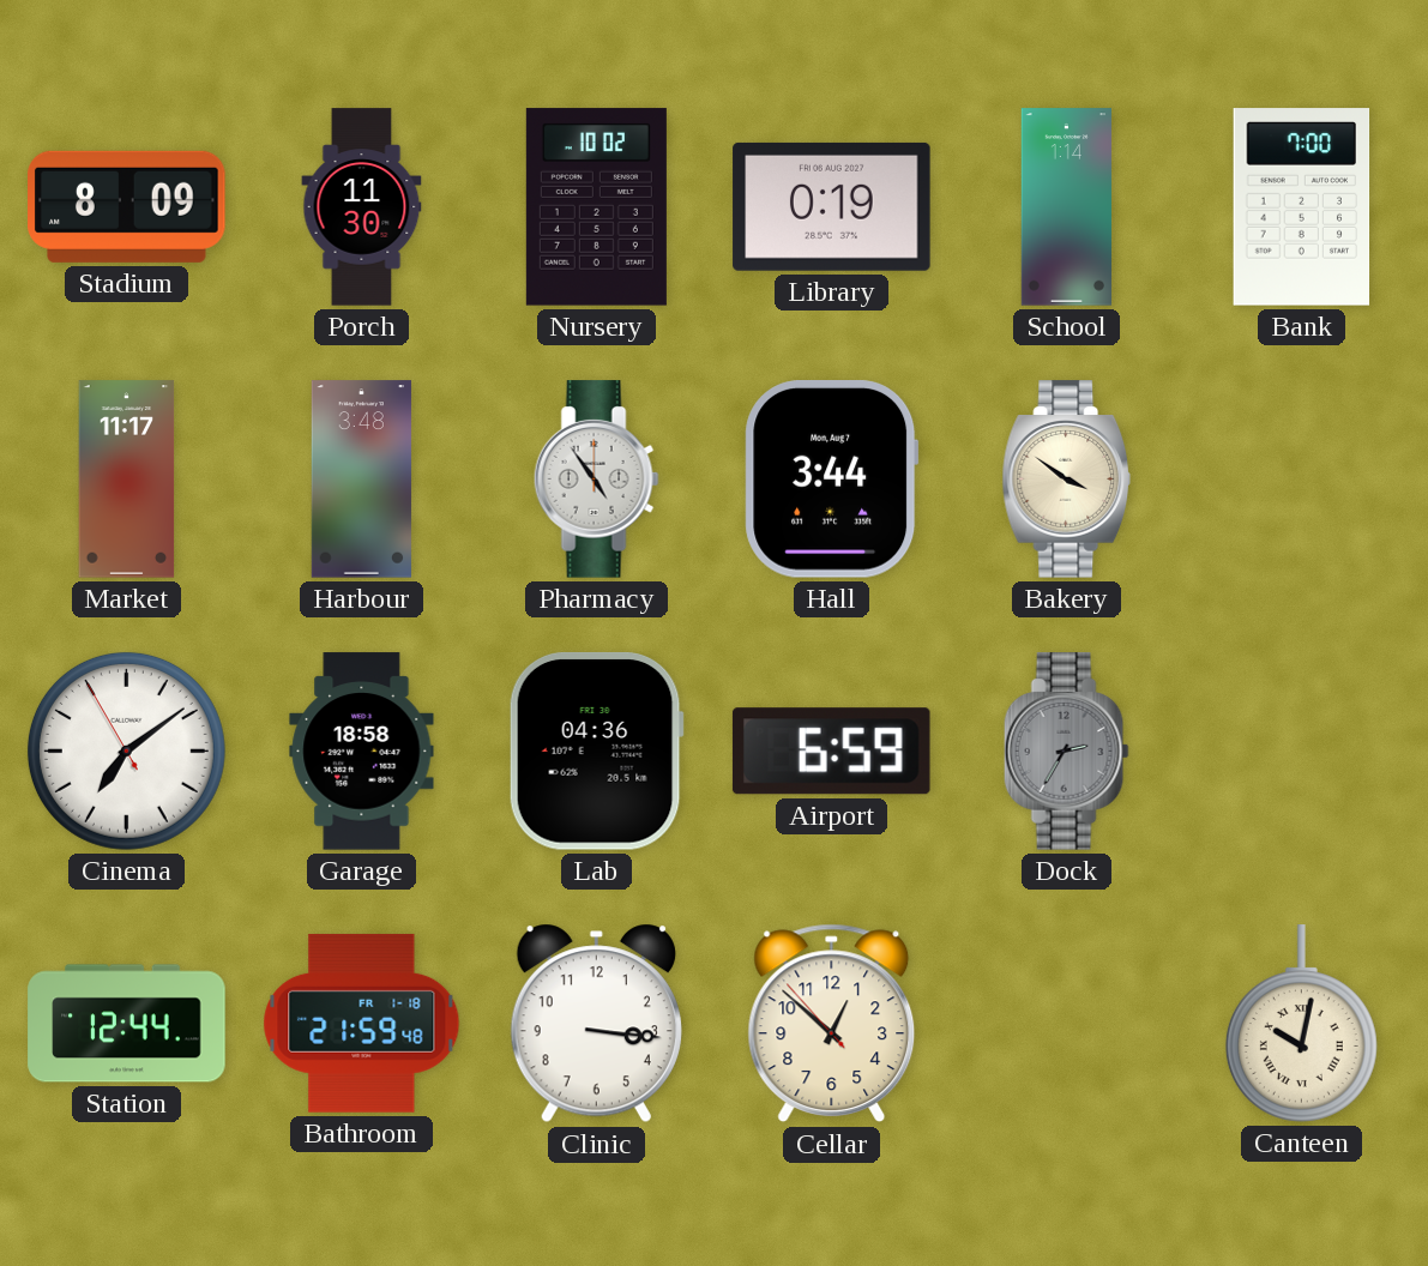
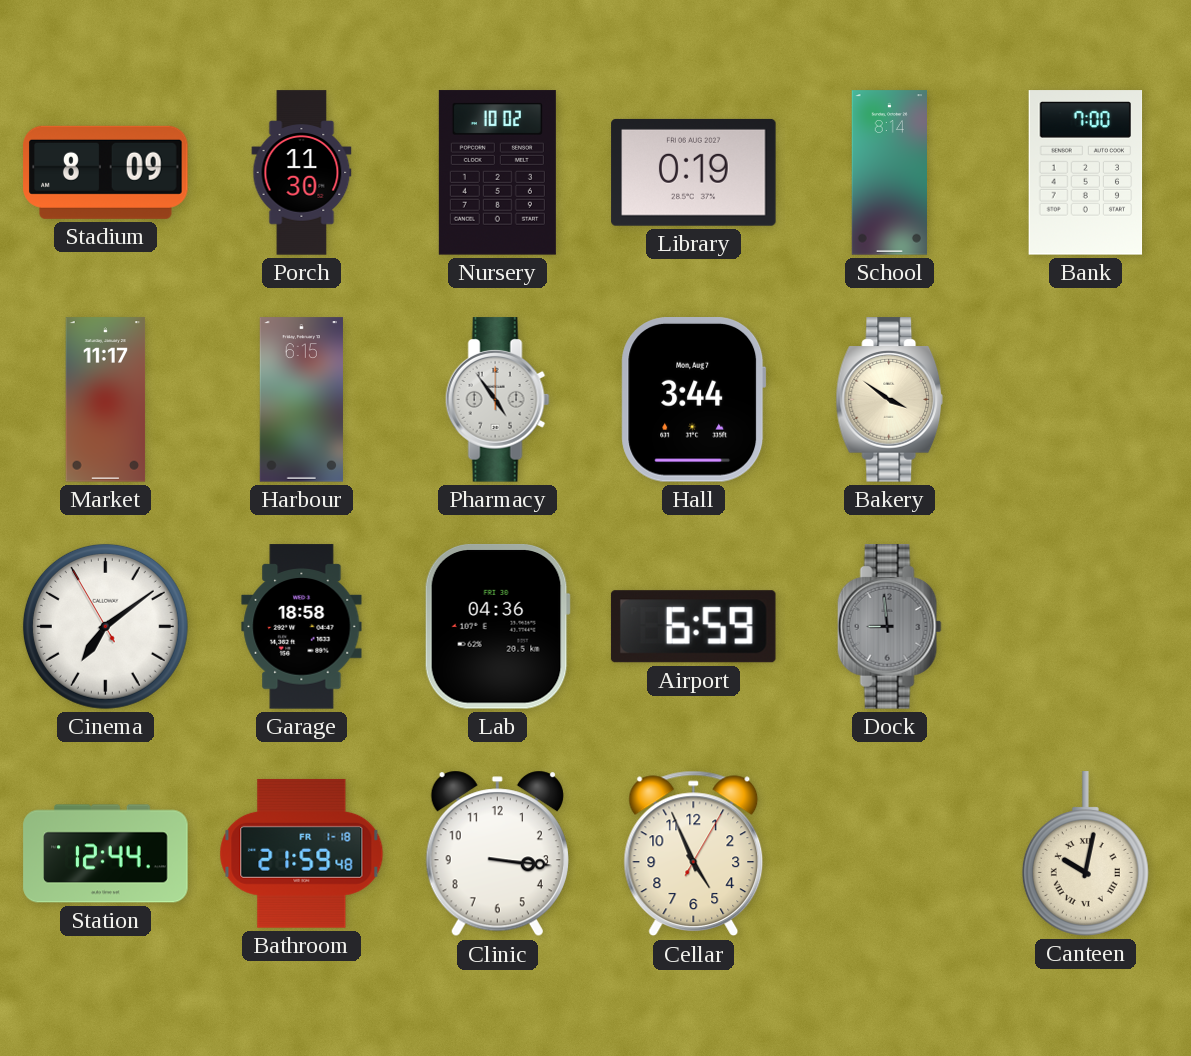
School: 1:14 -> 8:14
Harbour: 3:48 -> 6:15
Dock: 2:35 -> 8:59
Cellar: 12:51 -> 4:56
